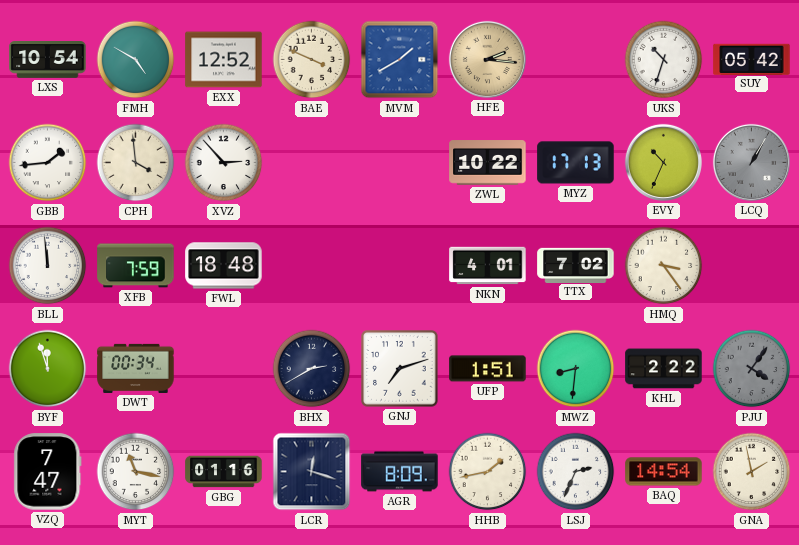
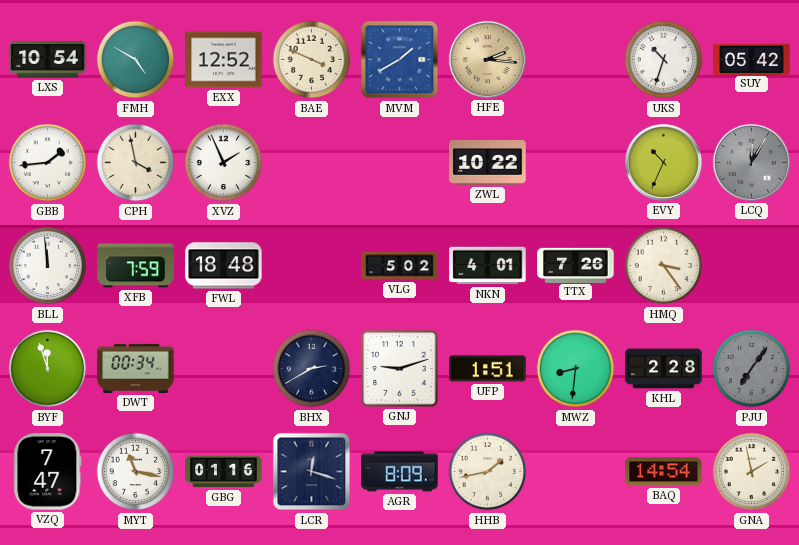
CPH: 3:59 -> 3:58
XVZ: 2:53 -> 1:56
MYZ: 17:13 -> none
LCQ: 1:05 -> 12:05
VLG: none -> 5:02
TTX: 7:02 -> 7:26
GNJ: 7:12 -> 9:12
KHL: 2:22 -> 2:28
PJU: 4:06 -> 7:06
LSJ: 2:34 -> none
